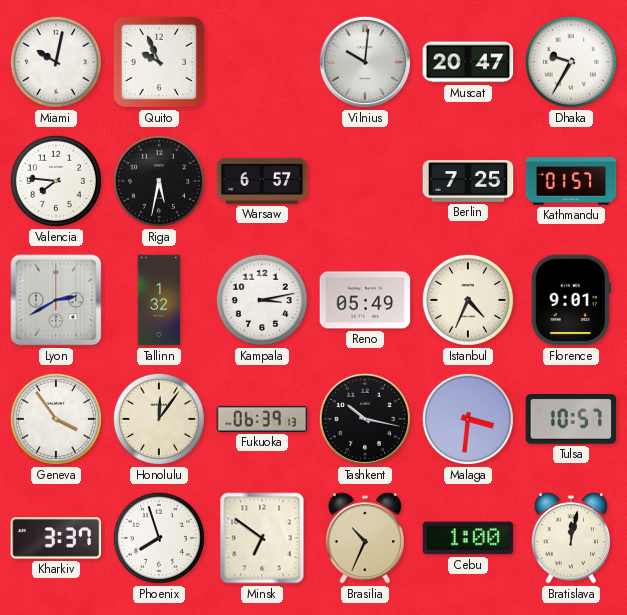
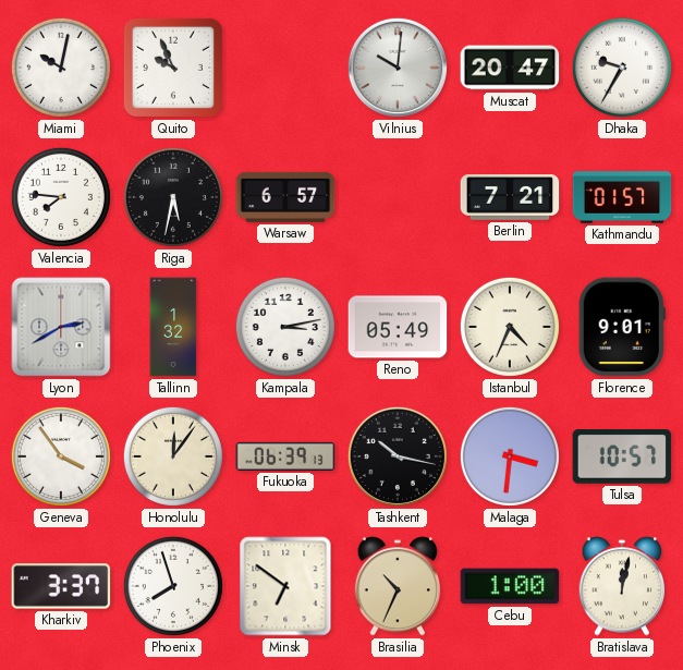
Berlin: 7:25 -> 7:21
